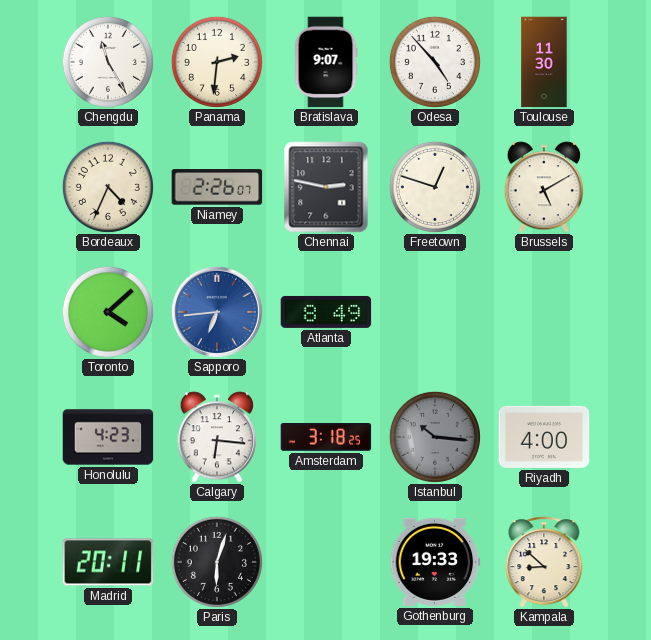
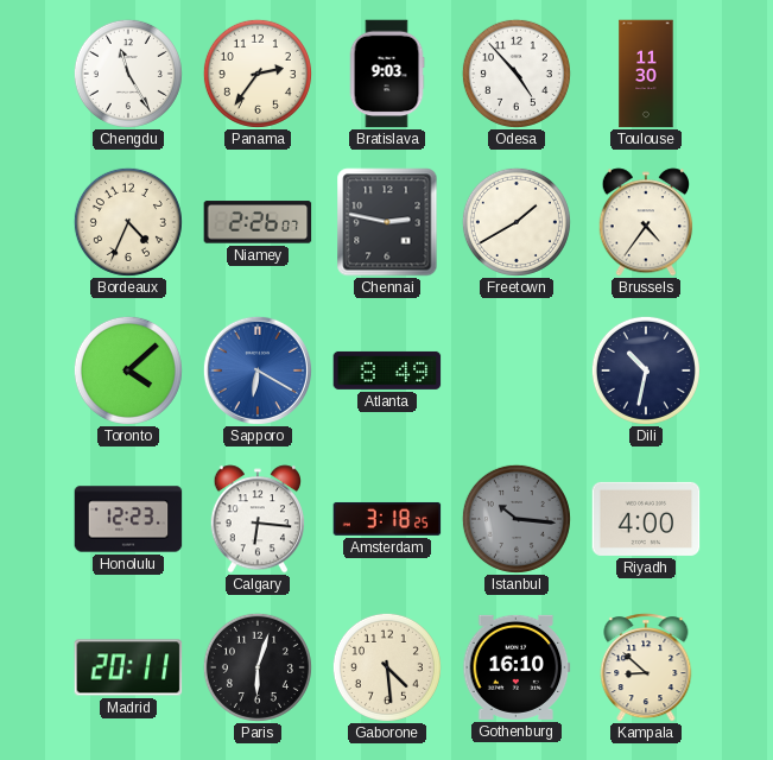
Panama: 2:31 -> 2:36
Bratislava: 9:07 -> 9:03
Freetown: 12:48 -> 1:40
Brussels: 5:10 -> 4:36
Sapporo: 6:44 -> 6:20
Dili: none -> 10:32
Honolulu: 4:23 -> 12:23
Gaborone: none -> 4:29
Gothenburg: 19:33 -> 16:10
